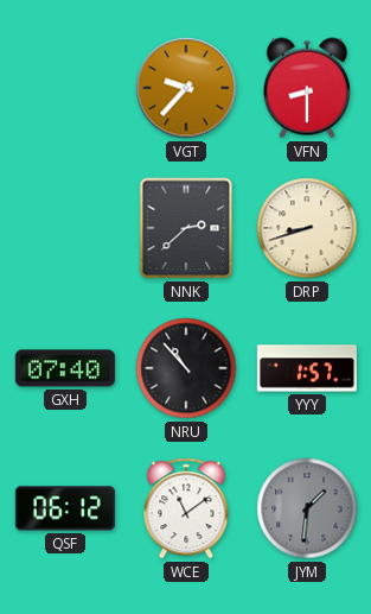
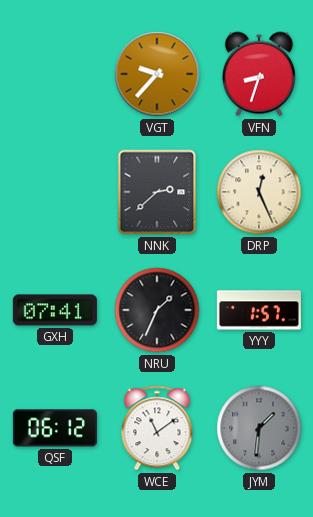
VFN: 8:30 -> 8:33
DRP: 8:42 -> 12:26
GXH: 07:40 -> 07:41
NRU: 10:53 -> 1:34
